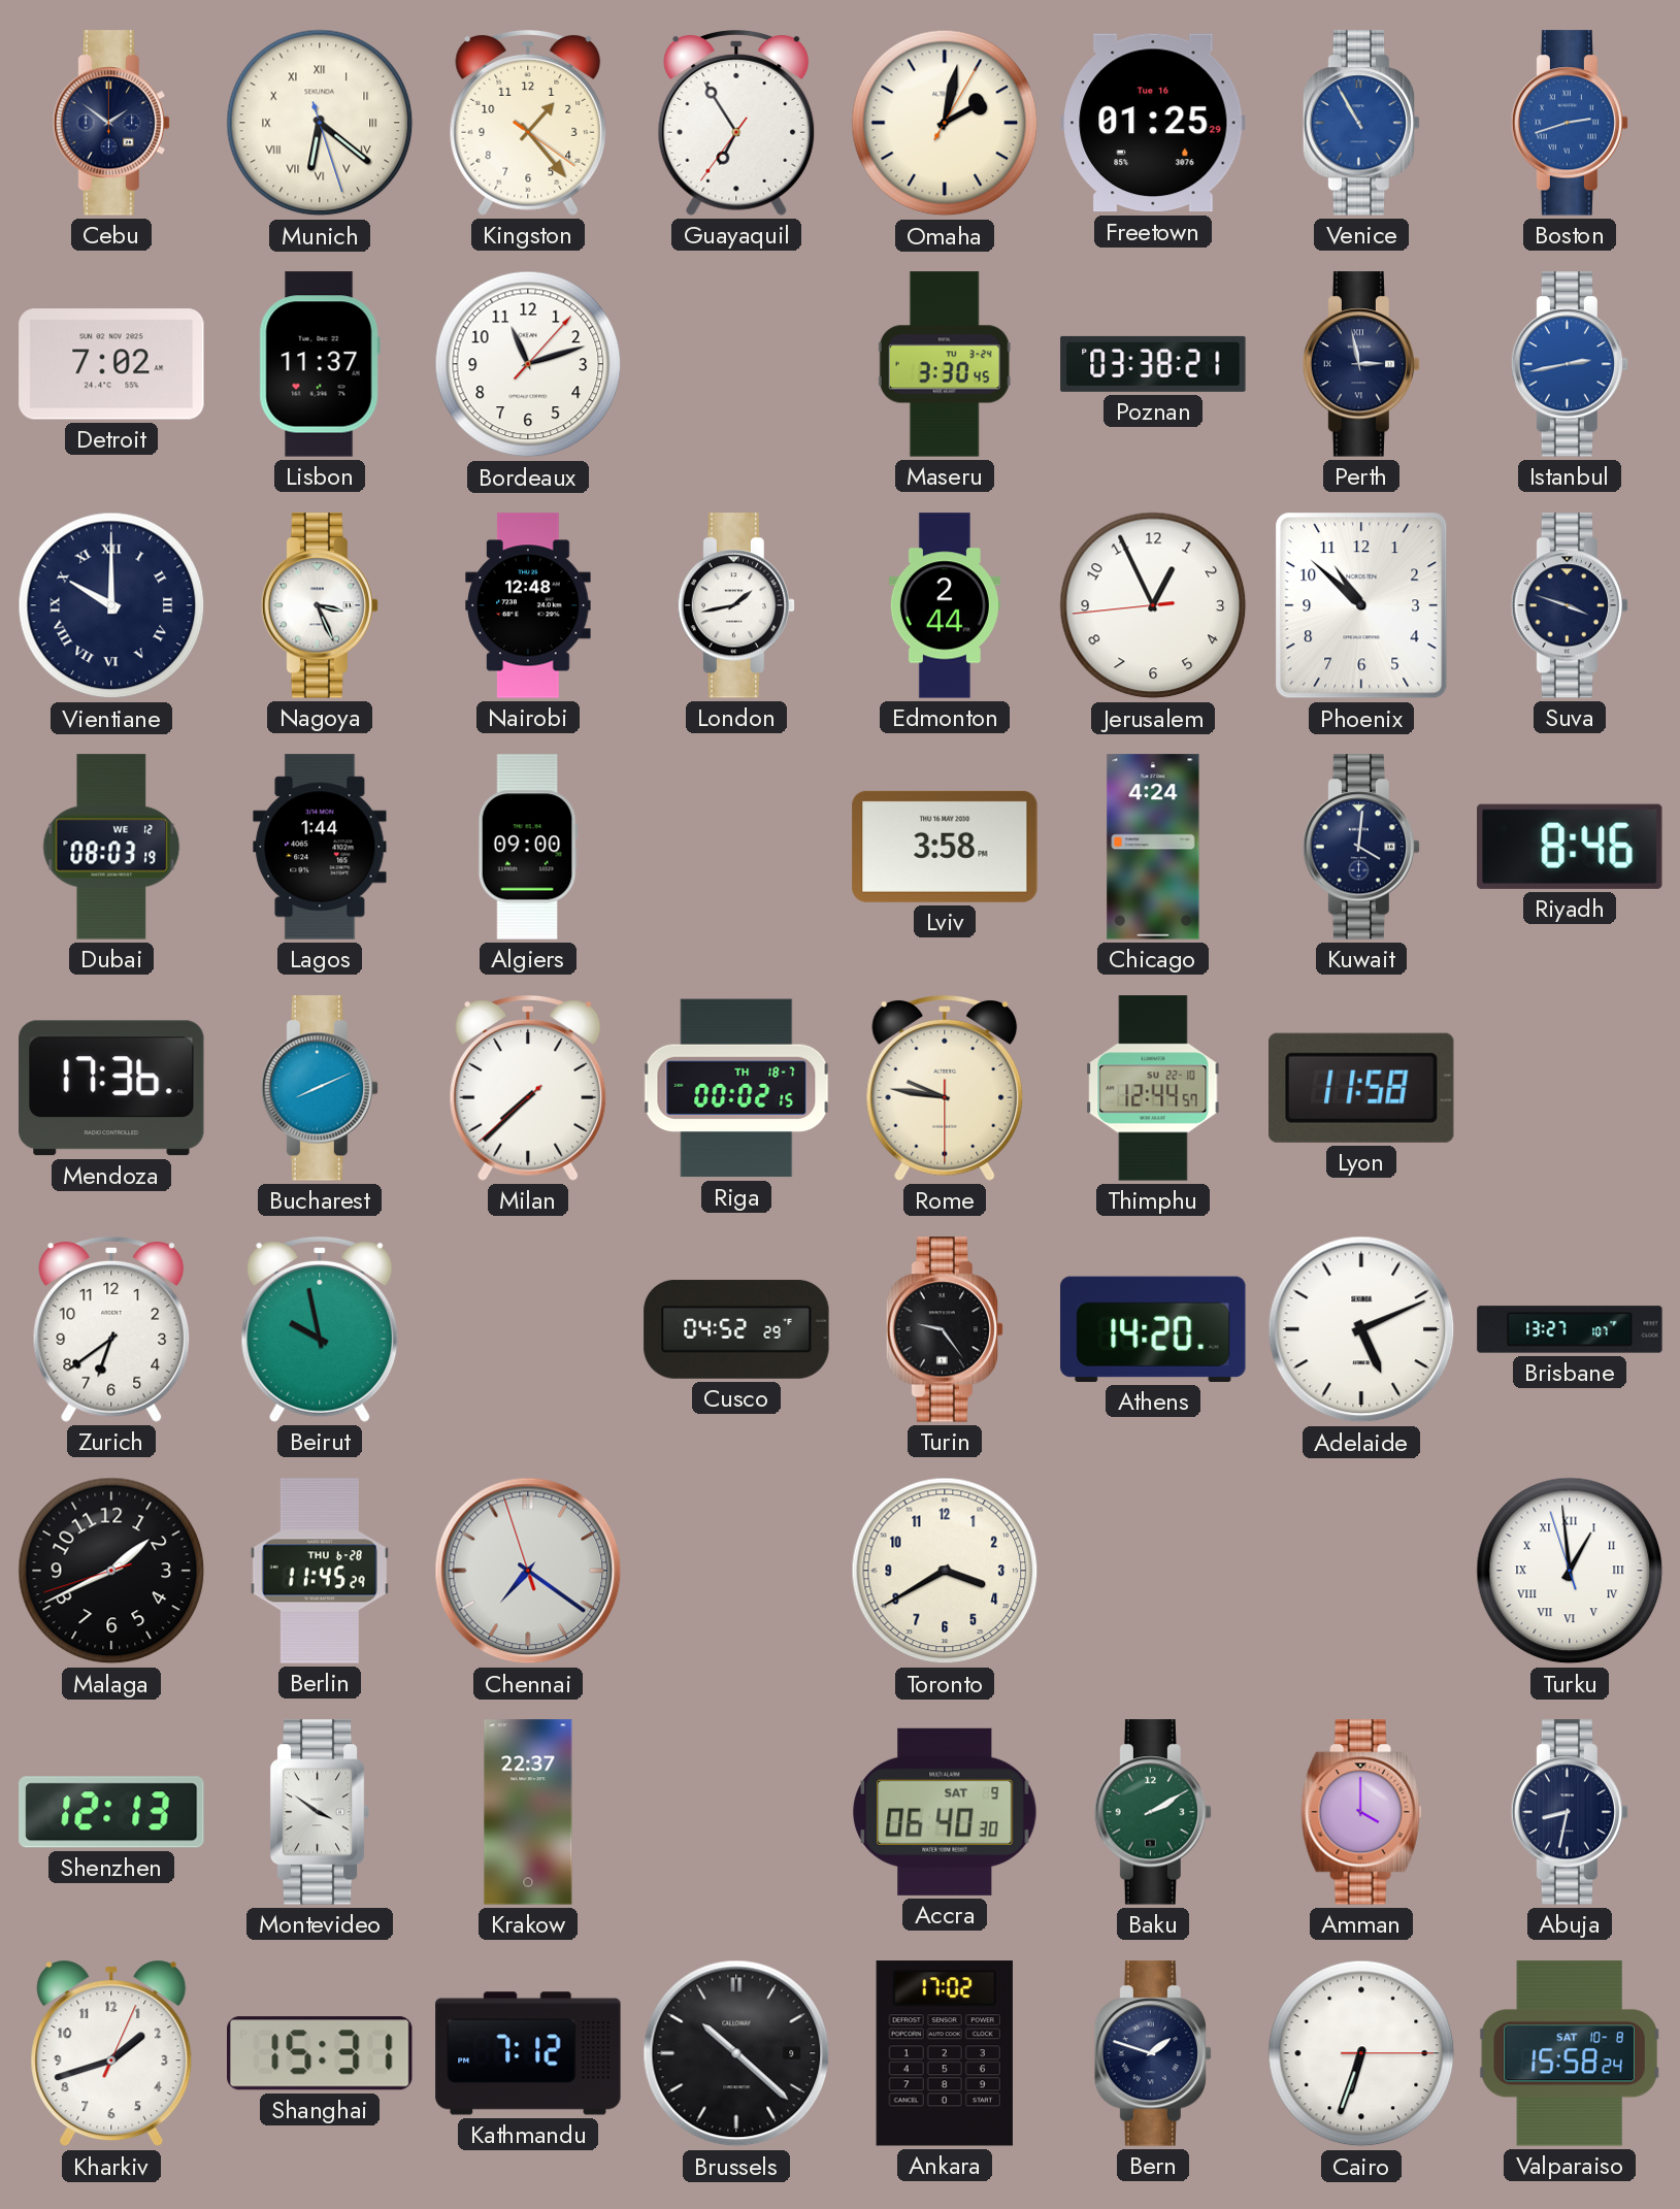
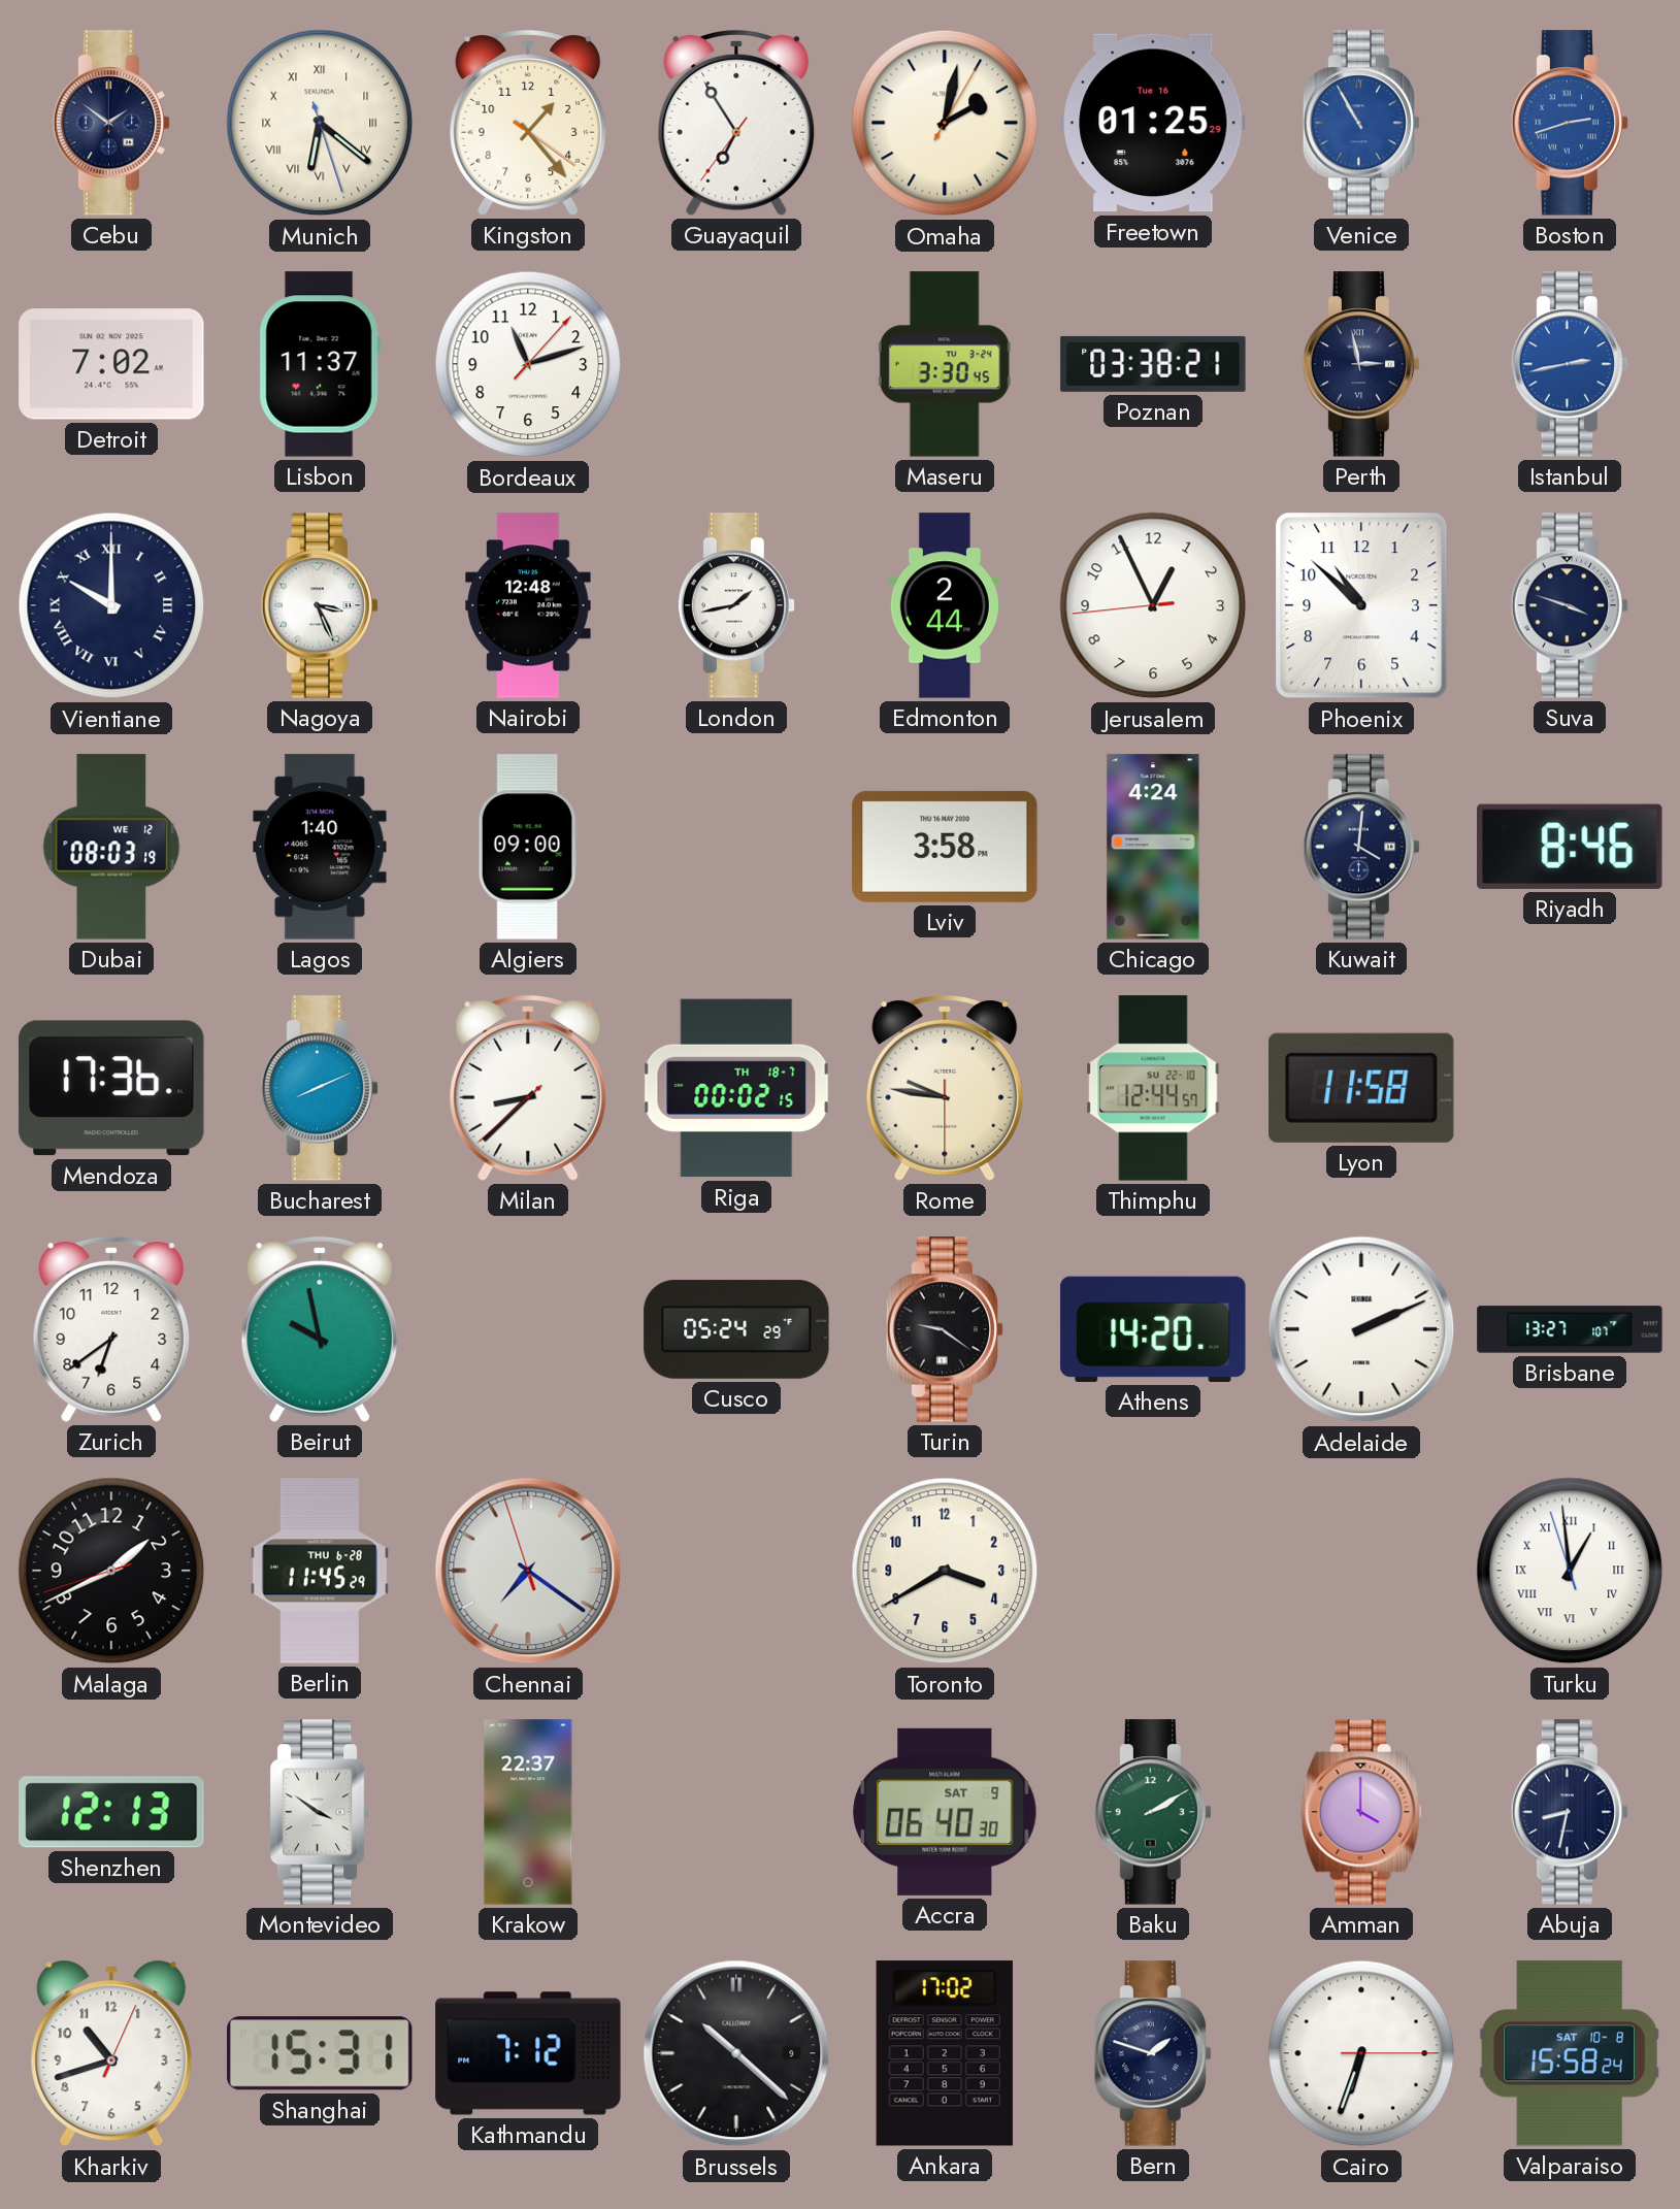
Lagos: 1:44 -> 1:40
Milan: 7:37 -> 8:37
Cusco: 04:52 -> 05:24
Turin: 9:24 -> 9:21
Adelaide: 5:11 -> 2:11
Kharkiv: 1:42 -> 10:42
